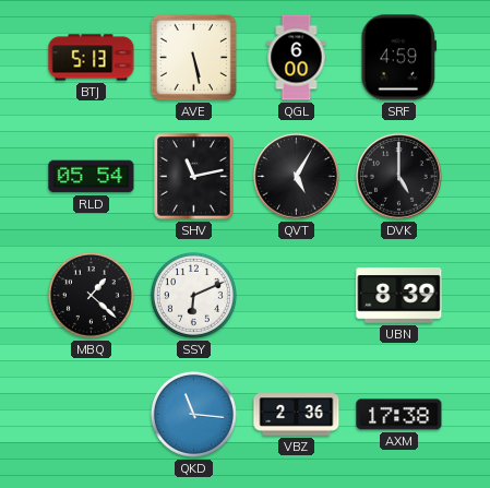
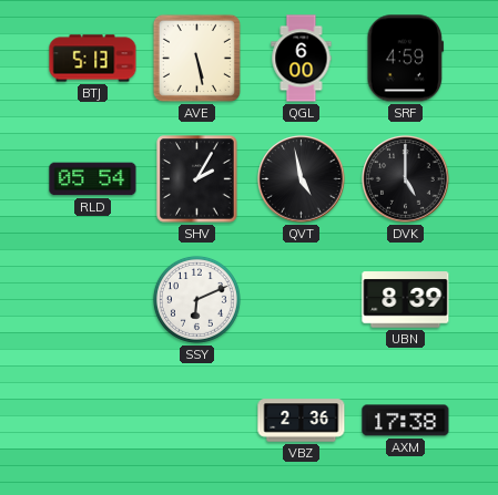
SHV: 11:13 -> 2:05
QVT: 5:05 -> 4:58
MBQ: 1:22 -> none
QKD: 11:16 -> none
